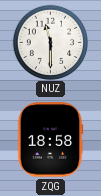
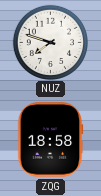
NUZ: 11:30 -> 7:48
